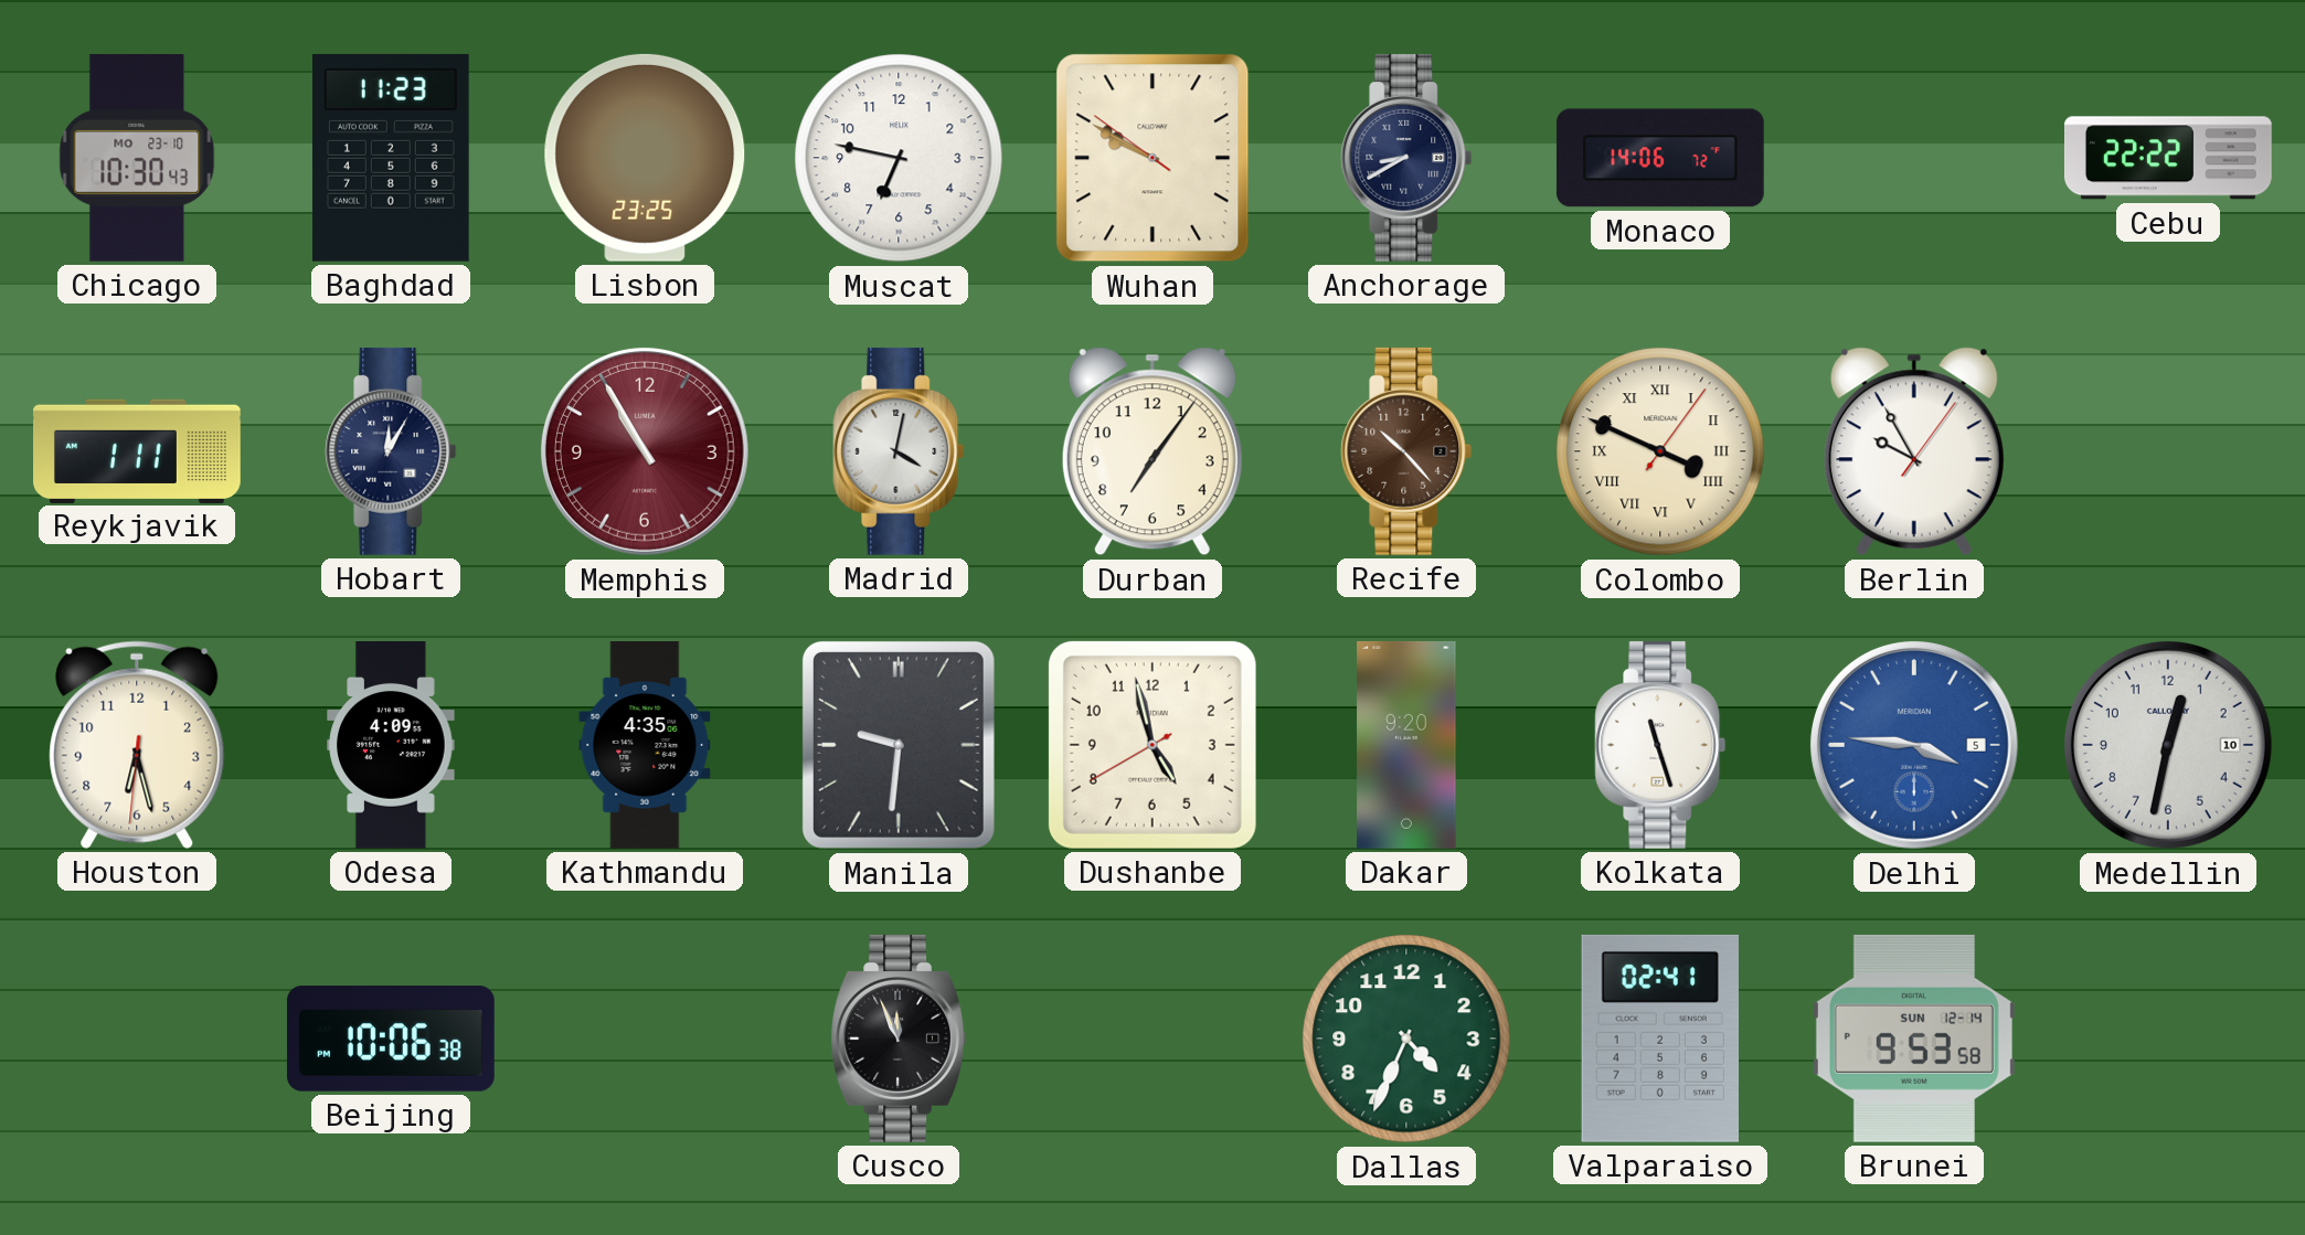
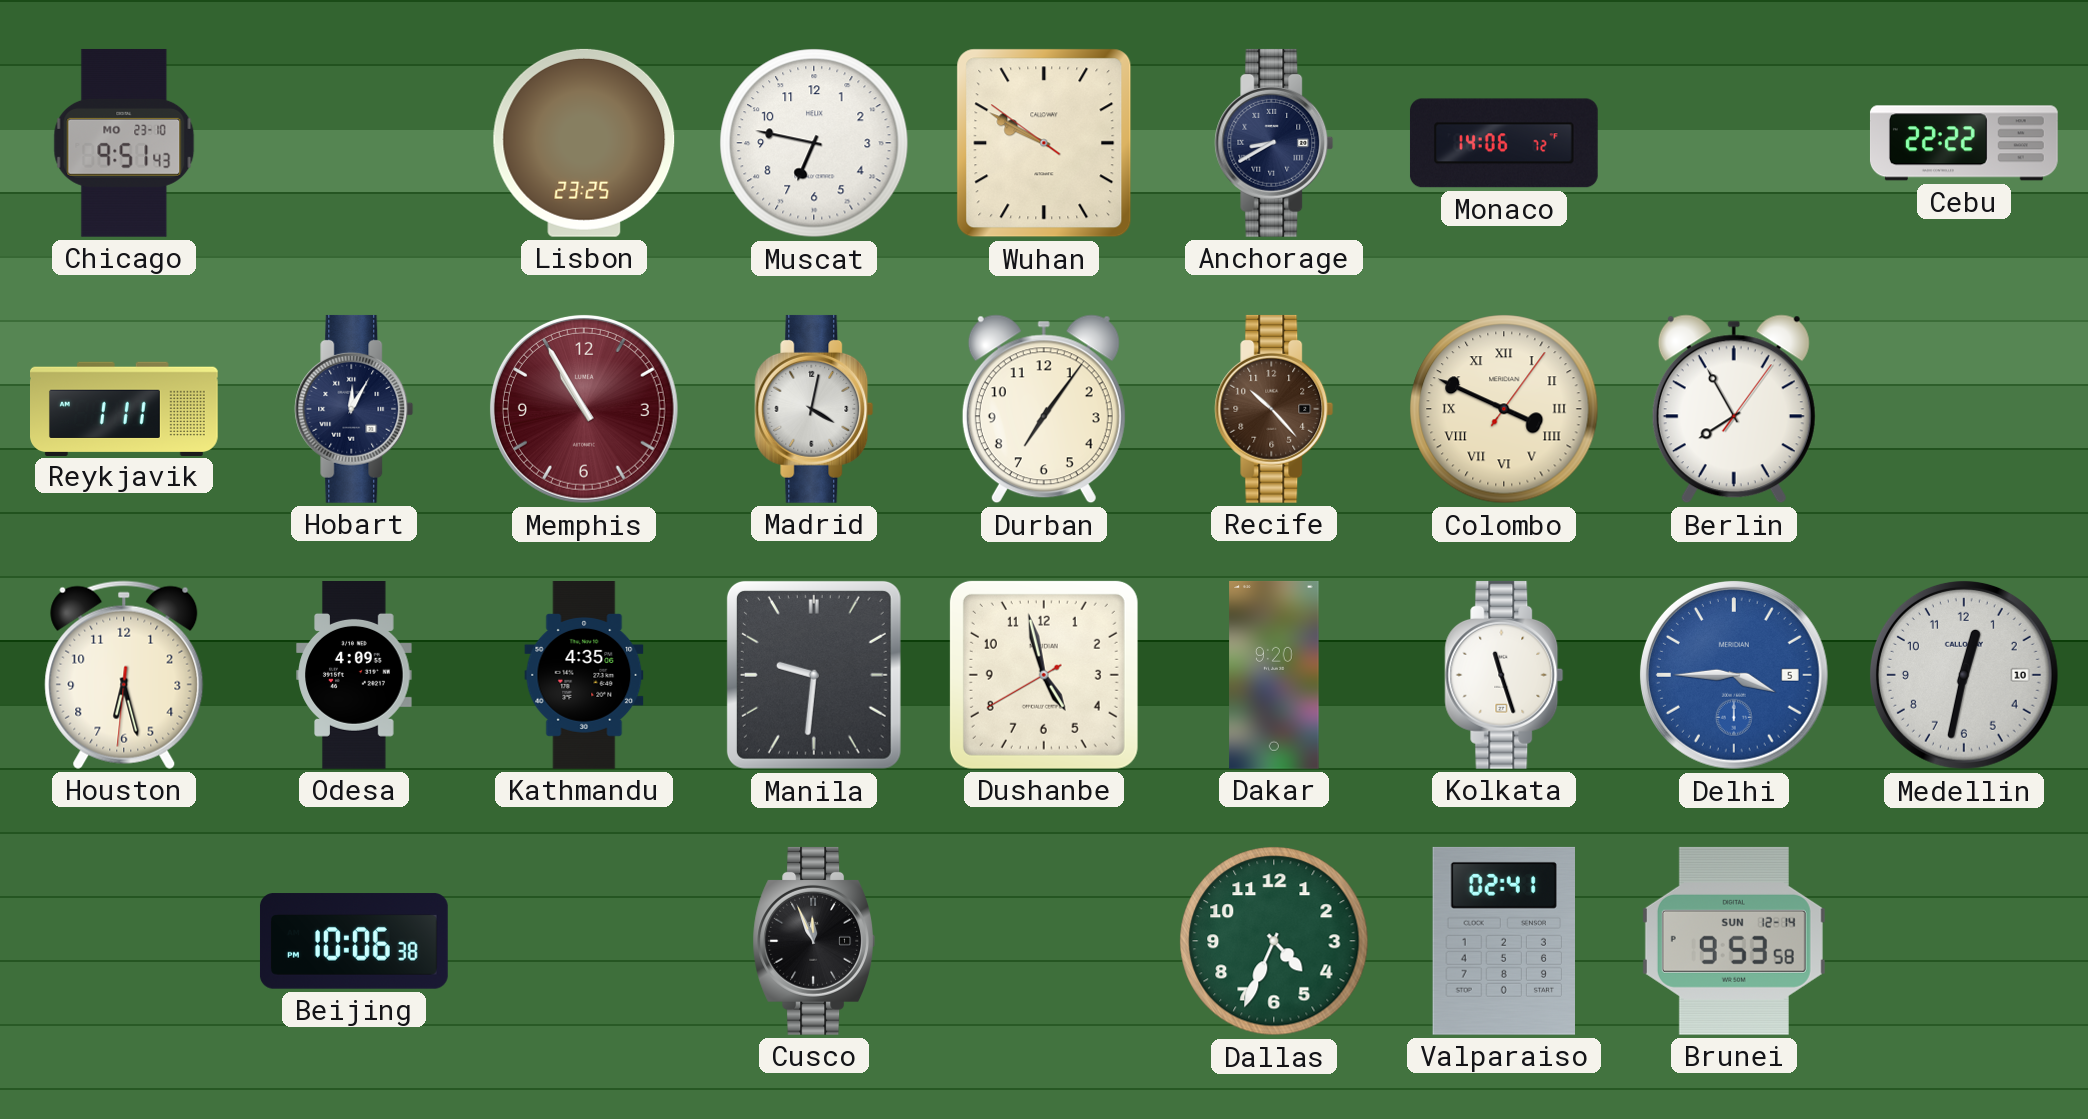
Chicago: 10:30 -> 9:51
Baghdad: 11:23 -> none
Berlin: 9:55 -> 7:55
Delhi: 3:46 -> 3:45
